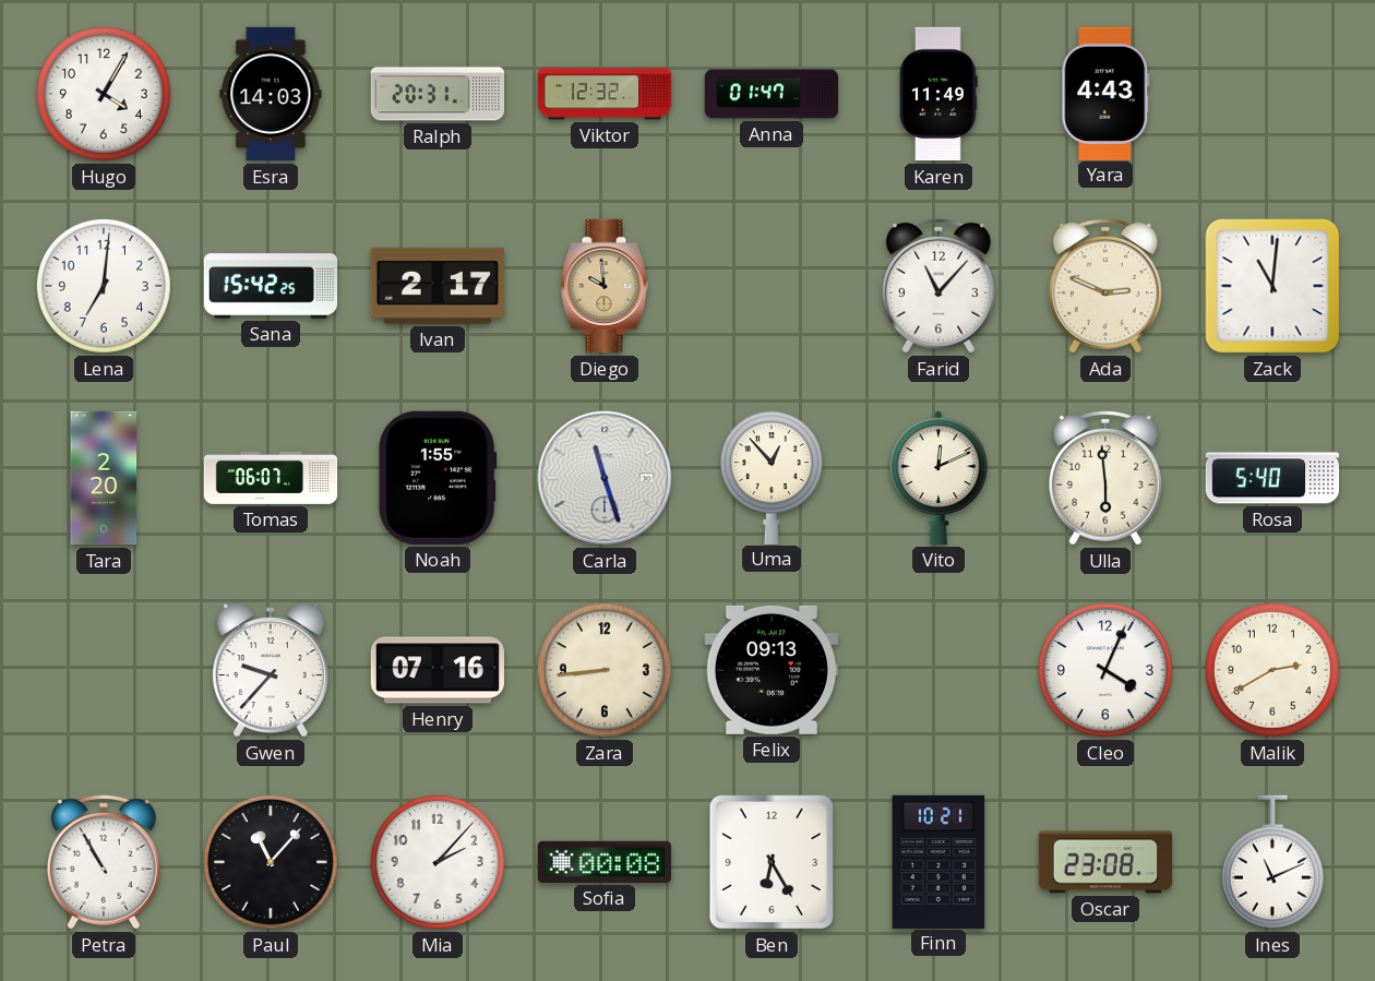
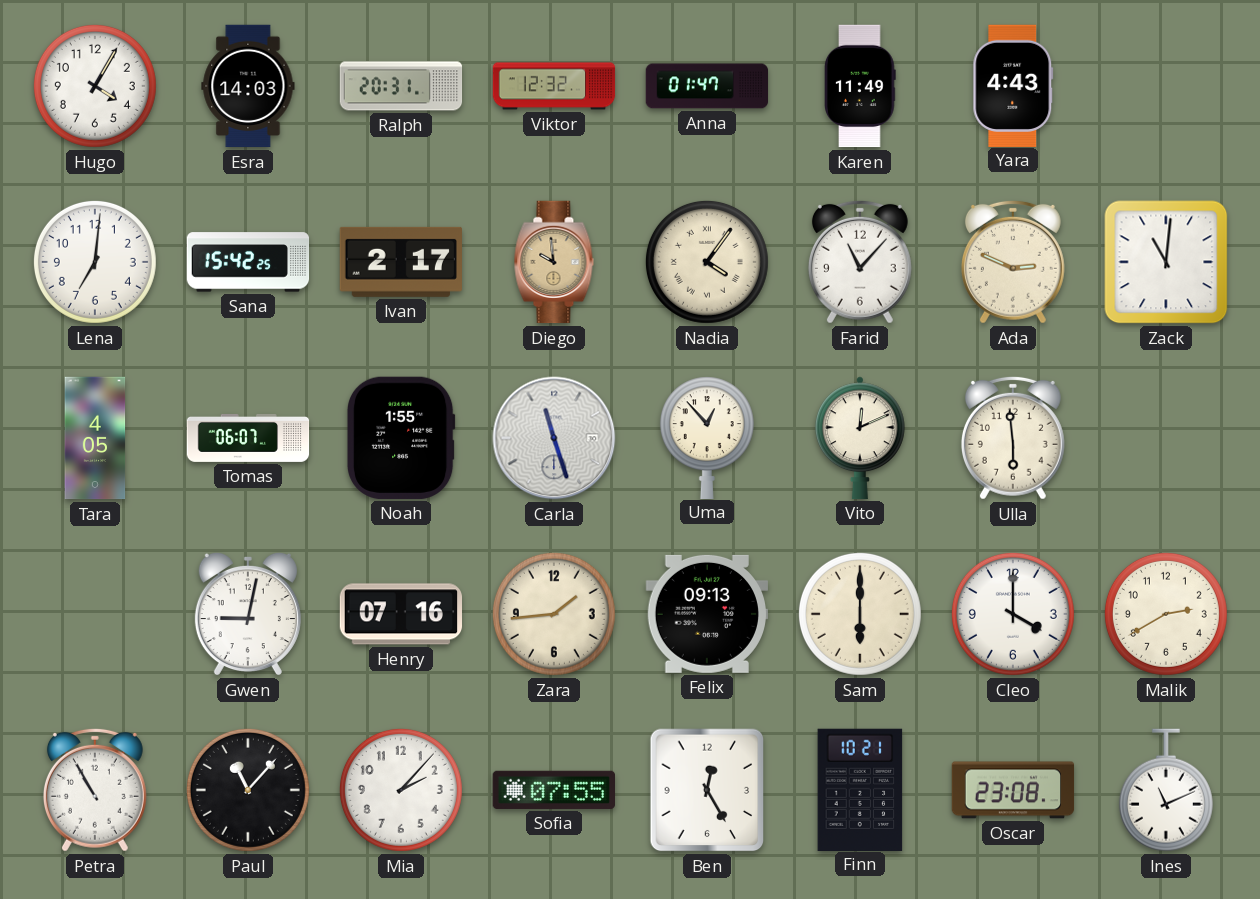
Nadia: none -> 4:06
Tara: 2:20 -> 4:05
Rosa: 5:40 -> none
Gwen: 9:37 -> 9:02
Zara: 8:44 -> 1:44
Sam: none -> 6:00
Cleo: 4:04 -> 4:00
Sofia: 00:08 -> 07:55
Ben: 6:25 -> 12:25
